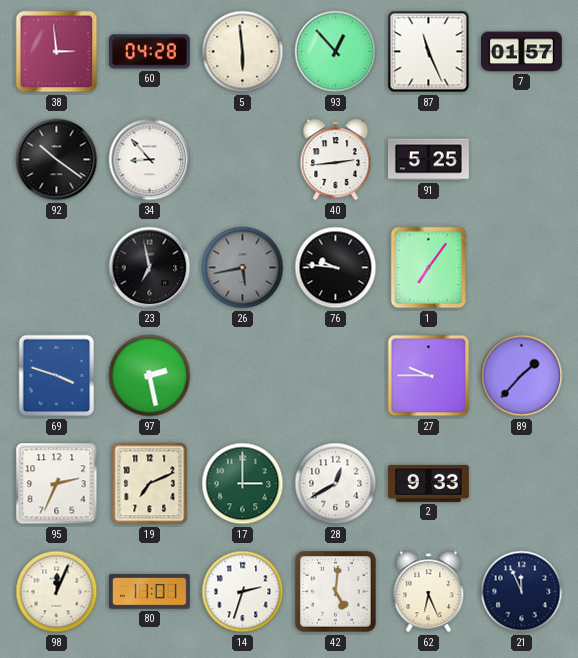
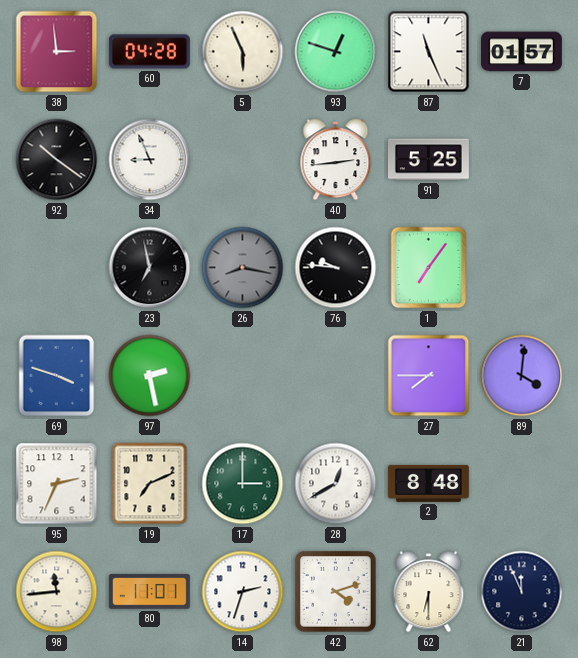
5: 5:59 -> 5:56
93: 12:53 -> 12:48
34: 8:53 -> 8:56
26: 5:43 -> 8:17
27: 9:45 -> 7:45
89: 1:37 -> 4:01
2: 9:33 -> 8:48
98: 12:04 -> 11:44
42: 5:01 -> 4:12
62: 6:26 -> 6:30
